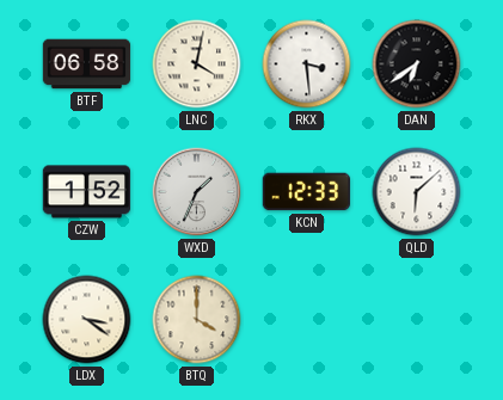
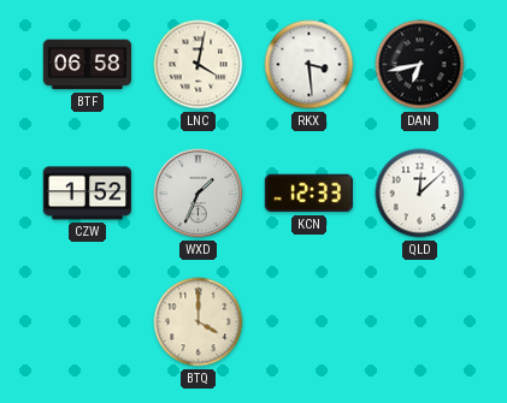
DAN: 6:39 -> 6:43
QLD: 6:08 -> 12:08
LDX: 3:21 -> none
